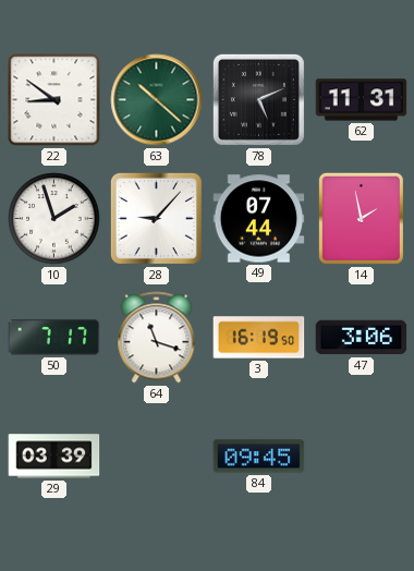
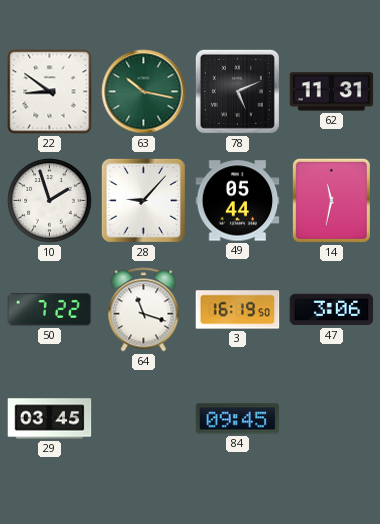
63: 10:22 -> 10:17
49: 07:44 -> 05:44
14: 1:58 -> 11:32
50: 7:17 -> 7:22
29: 03:39 -> 03:45
